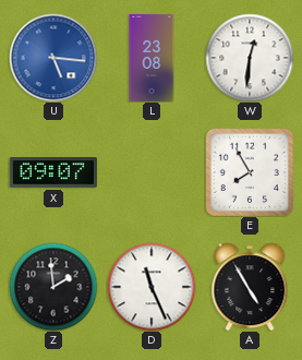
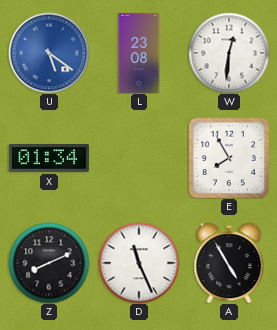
U: 5:16 -> 5:21
X: 09:07 -> 01:34
Z: 1:59 -> 8:11
